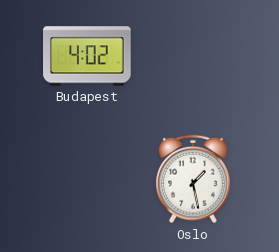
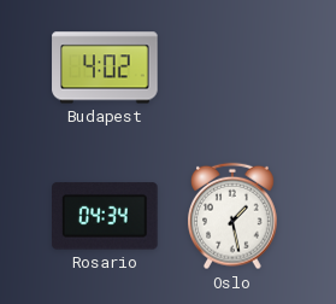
Rosario: none -> 04:34
